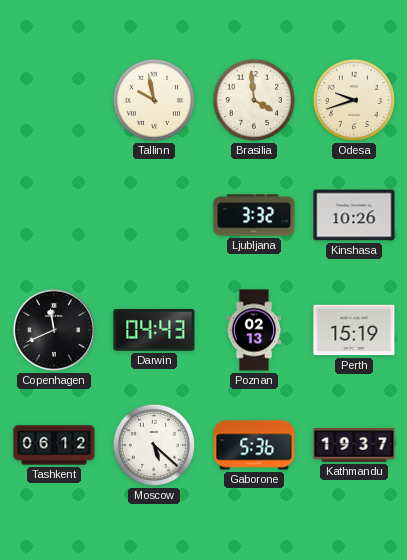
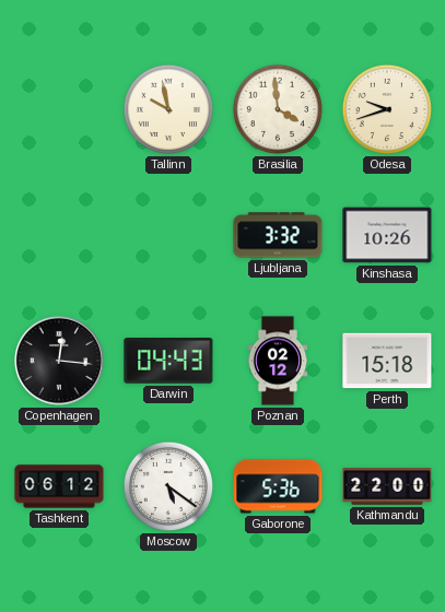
Copenhagen: 11:41 -> 12:16
Poznan: 02:13 -> 02:12
Perth: 15:19 -> 15:18
Moscow: 5:22 -> 5:21
Kathmandu: 19:37 -> 22:00
